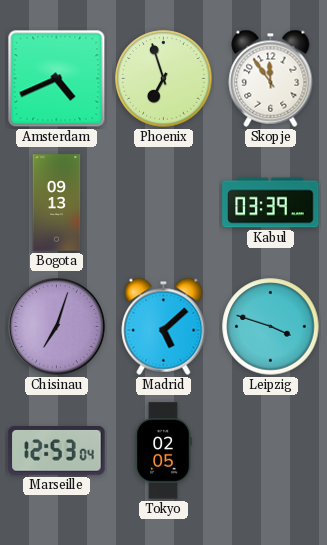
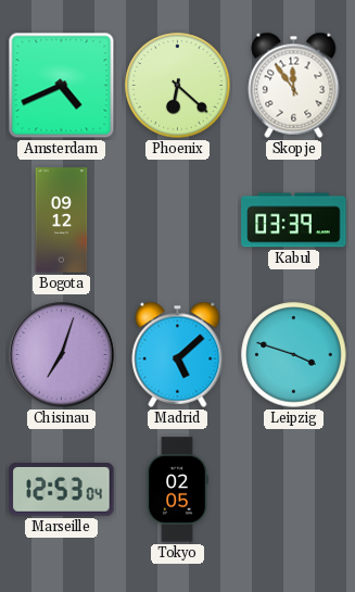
Phoenix: 6:57 -> 6:22
Bogota: 09:13 -> 09:12
